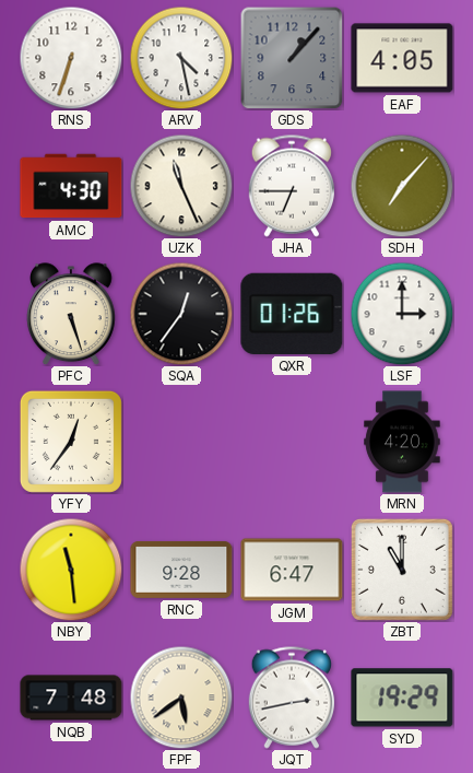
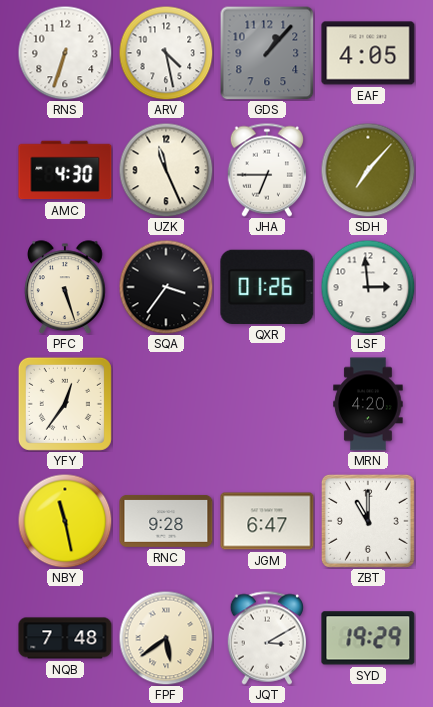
SQA: 12:36 -> 3:36
LSF: 3:00 -> 2:59
NBY: 11:29 -> 11:28
JQT: 2:43 -> 3:10
